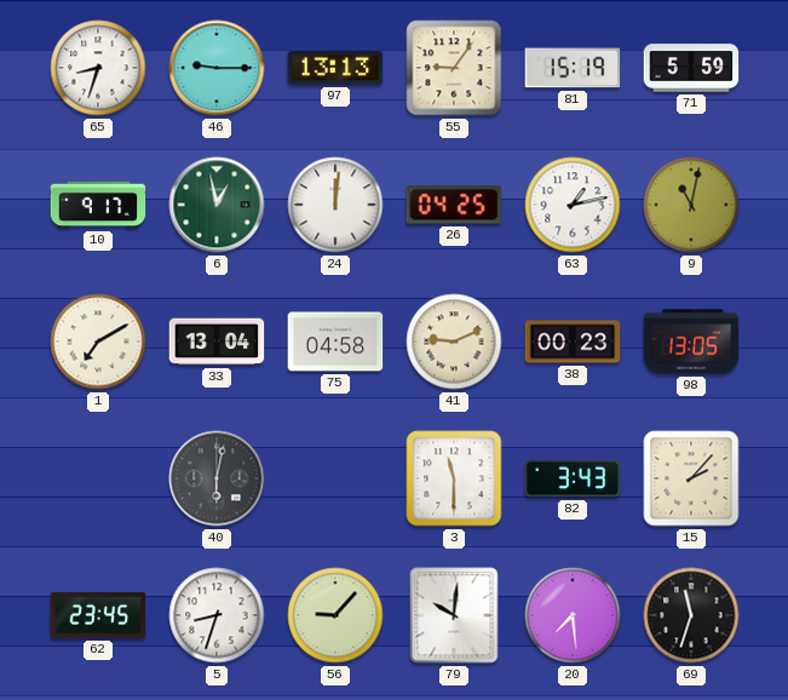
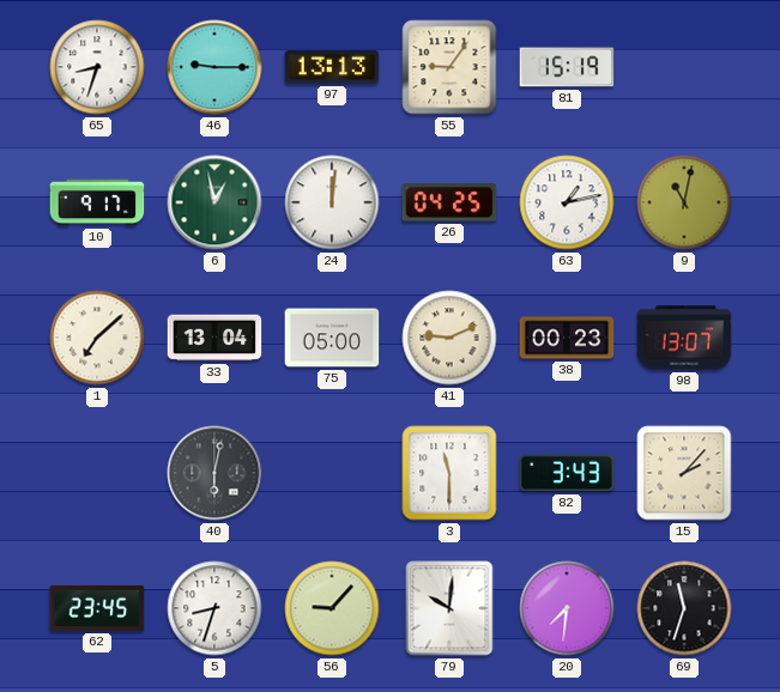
71: 5:59 -> none
1: 7:10 -> 7:08
75: 04:58 -> 05:00
98: 13:05 -> 13:07
20: 7:29 -> 7:31
